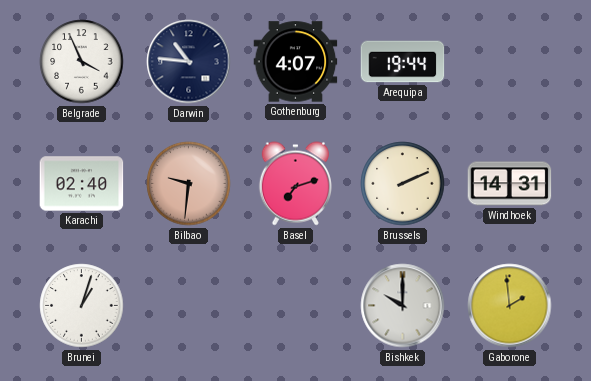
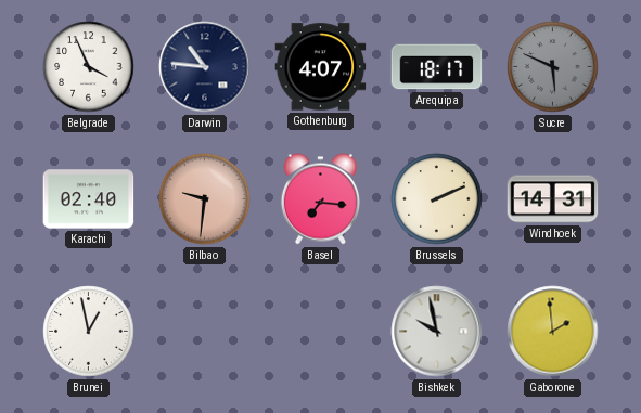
Arequipa: 19:44 -> 18:17
Sucre: none -> 5:49
Basel: 7:12 -> 7:16
Brunei: 1:03 -> 12:58
Bishkek: 10:00 -> 9:58
